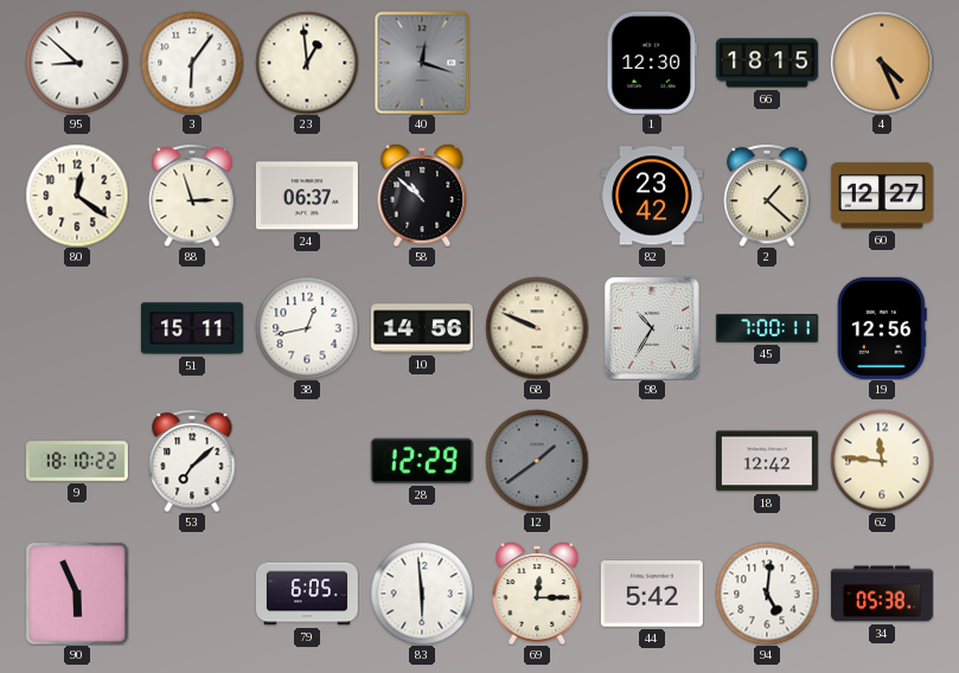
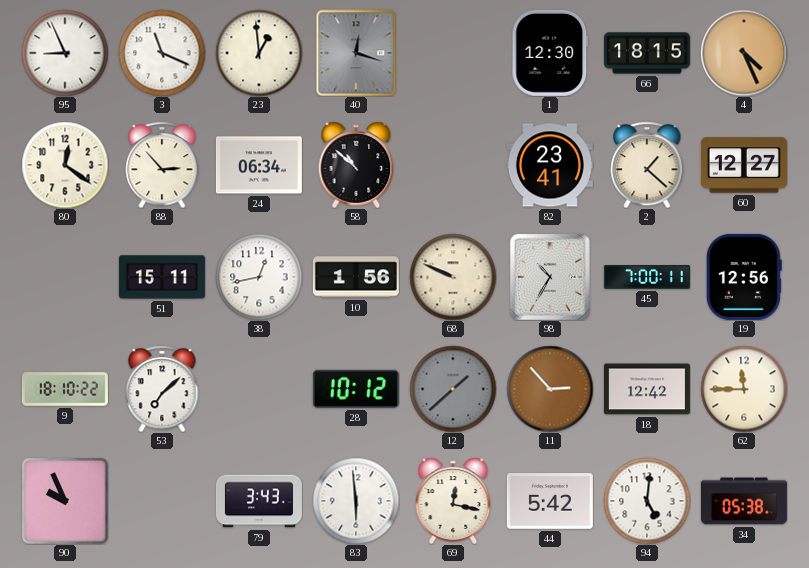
95: 8:52 -> 8:56
3: 6:06 -> 11:19
88: 2:57 -> 2:53
24: 06:37 -> 06:34
82: 23:42 -> 23:41
10: 14:56 -> 1:56
28: 12:29 -> 10:12
12: 1:39 -> 1:38
11: none -> 2:53
62: 11:46 -> 11:45
90: 5:56 -> 9:56
79: 6:05 -> 3:43
69: 12:15 -> 12:17
